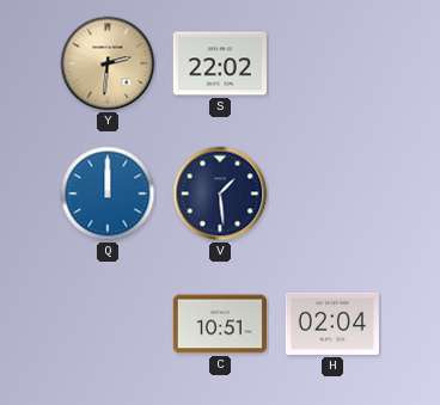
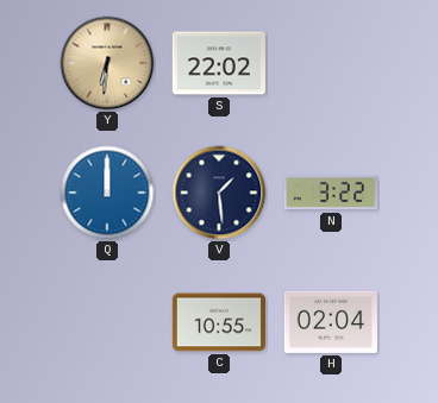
Y: 2:31 -> 6:31
N: none -> 3:22
C: 10:51 -> 10:55
